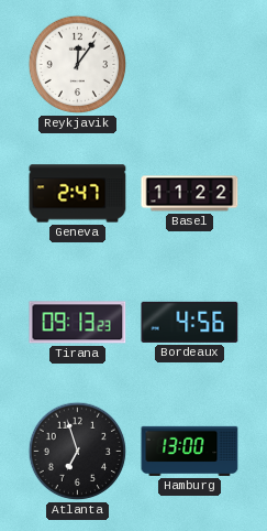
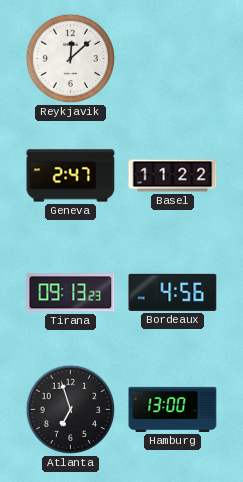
Reykjavik: 12:06 -> 12:08
